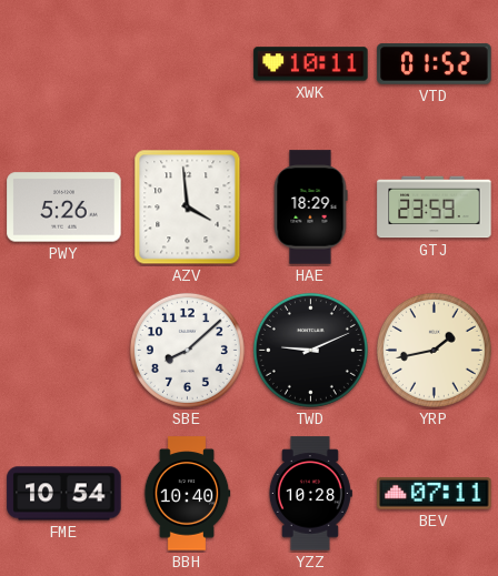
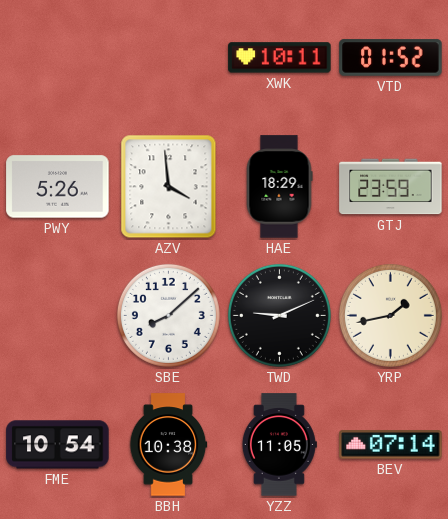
BBH: 10:40 -> 10:38
YZZ: 10:28 -> 11:05
BEV: 07:11 -> 07:14
